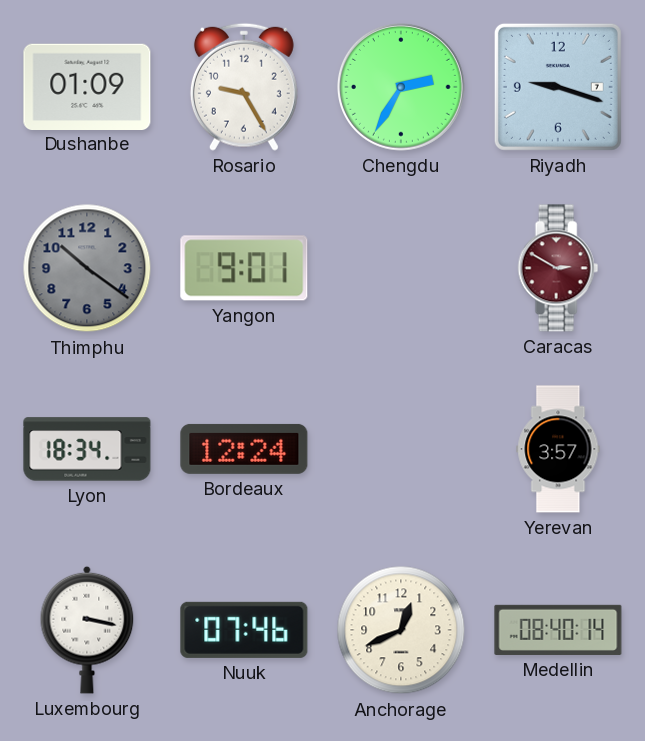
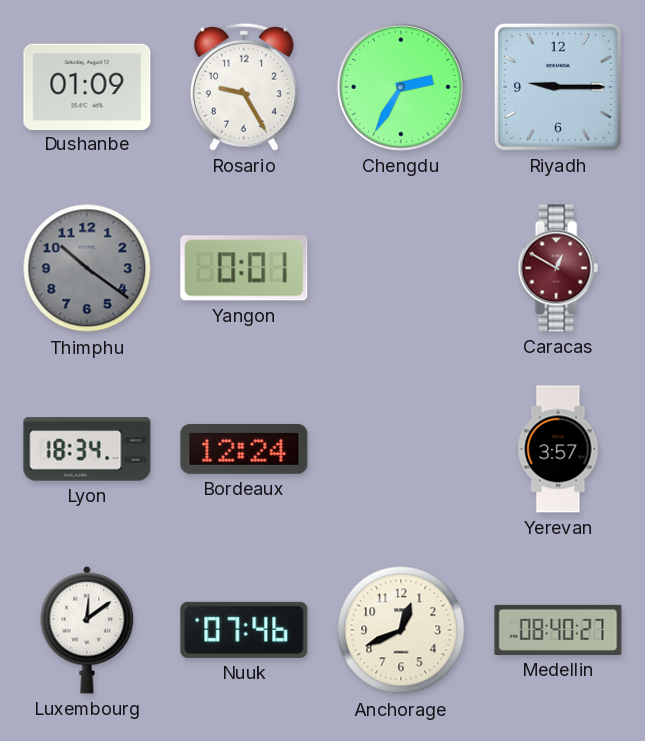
Riyadh: 9:18 -> 9:15
Yangon: 9:01 -> 0:01
Caracas: 2:50 -> 12:50
Luxembourg: 3:17 -> 12:09
Medellin: 08:40:14 -> 08:40:27
